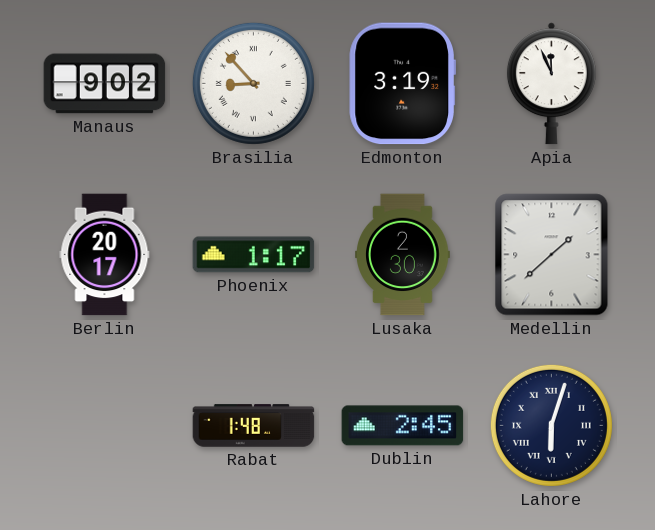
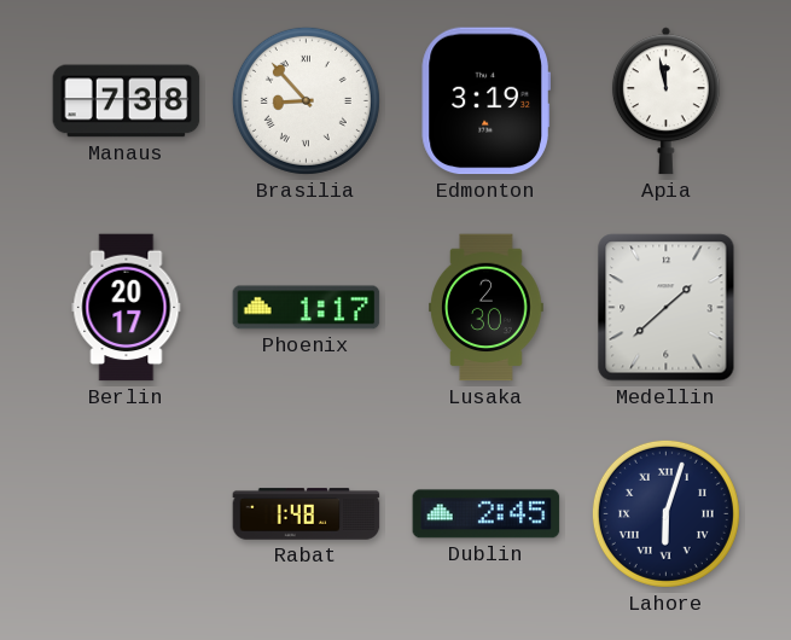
Manaus: 9:02 -> 7:38
Apia: 11:56 -> 11:58
